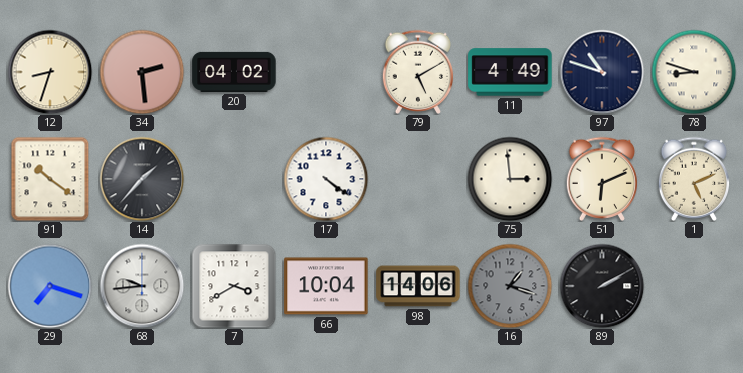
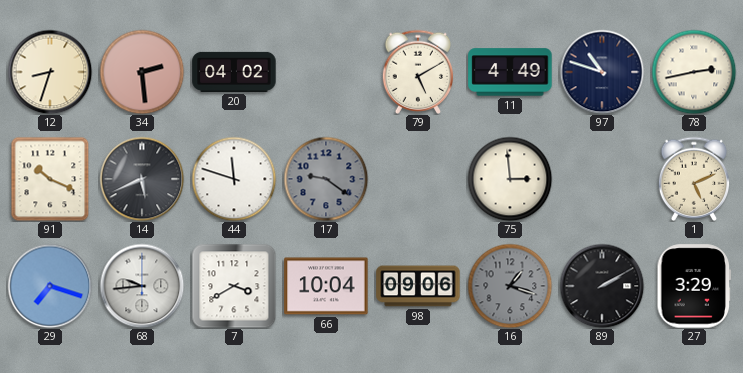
78: 8:48 -> 2:43
91: 10:21 -> 10:19
14: 1:37 -> 5:41
44: none -> 11:48
17: 4:21 -> 9:21
17 dial: white -> grey
51: 6:11 -> none
98: 14:06 -> 09:06
27: none -> 3:29
